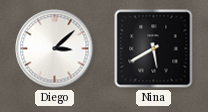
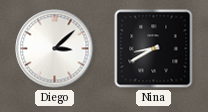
Nina: 5:40 -> 8:40
